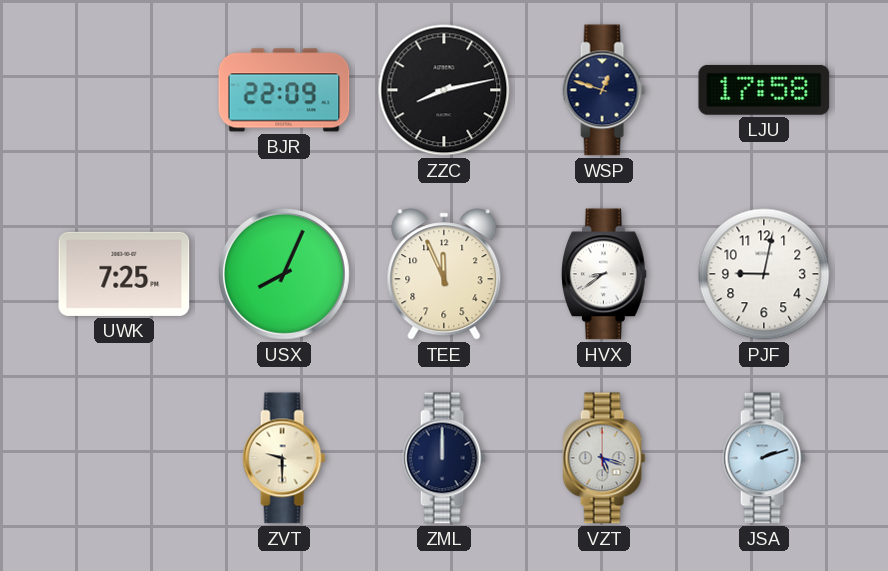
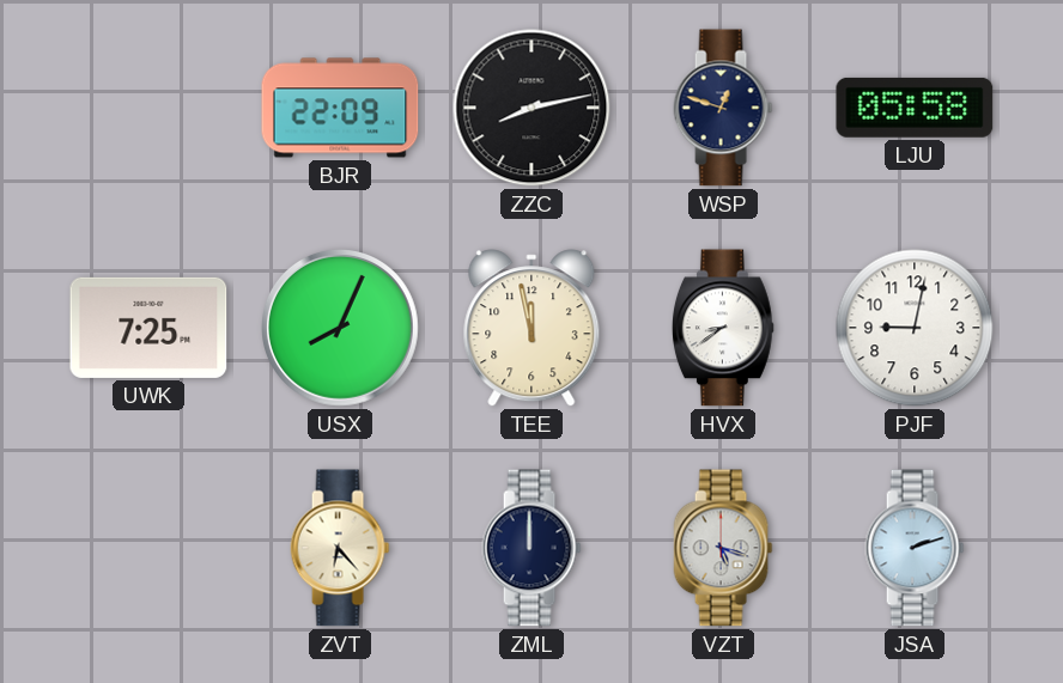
LJU: 17:58 -> 05:58
TEE: 11:56 -> 11:58
ZVT: 9:30 -> 6:23
